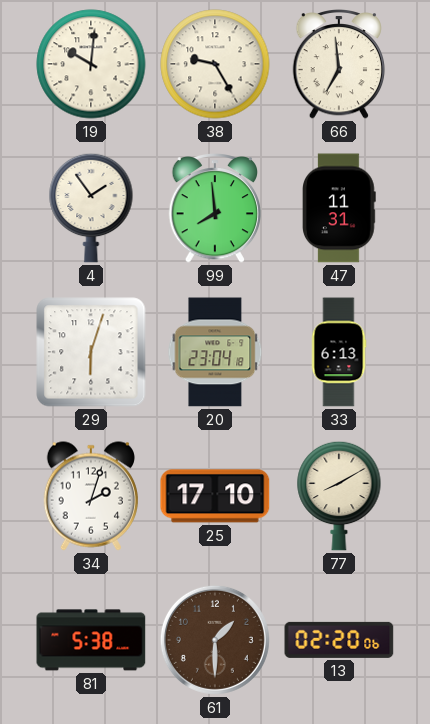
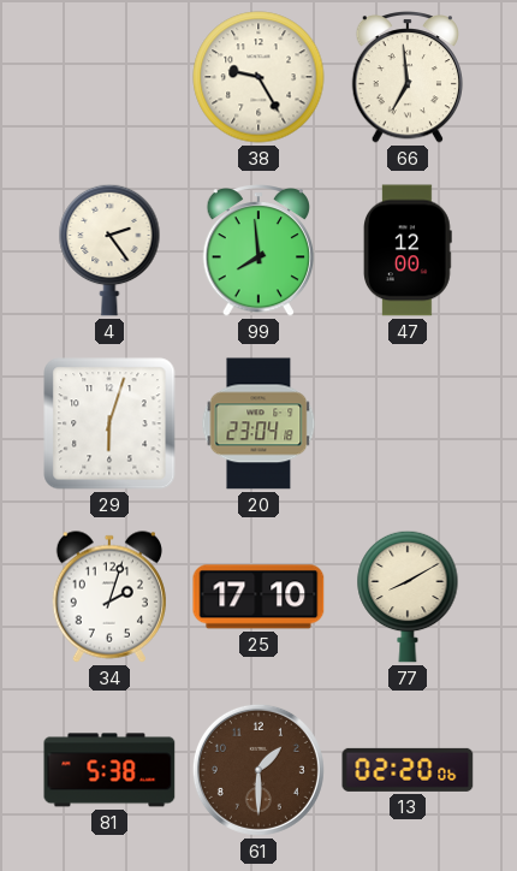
19: 10:01 -> none
4: 1:54 -> 2:24
47: 11:31 -> 12:00
33: 6:13 -> none
